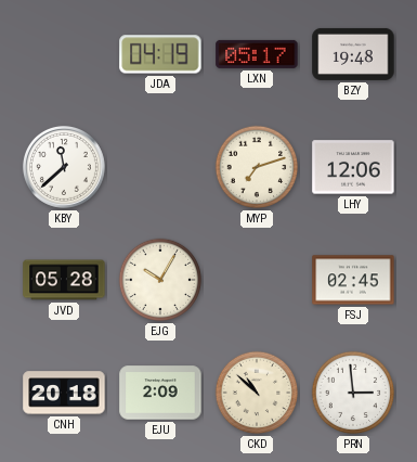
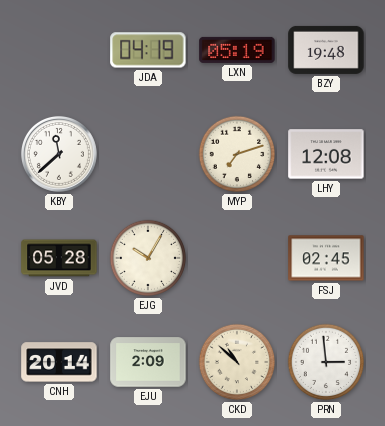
LXN: 05:17 -> 05:19
LHY: 12:06 -> 12:08
CNH: 20:18 -> 20:14
